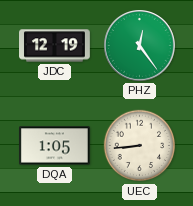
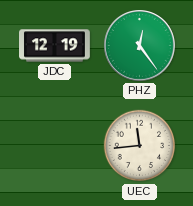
DQA: 1:05 -> none
UEC: 8:44 -> 11:44
